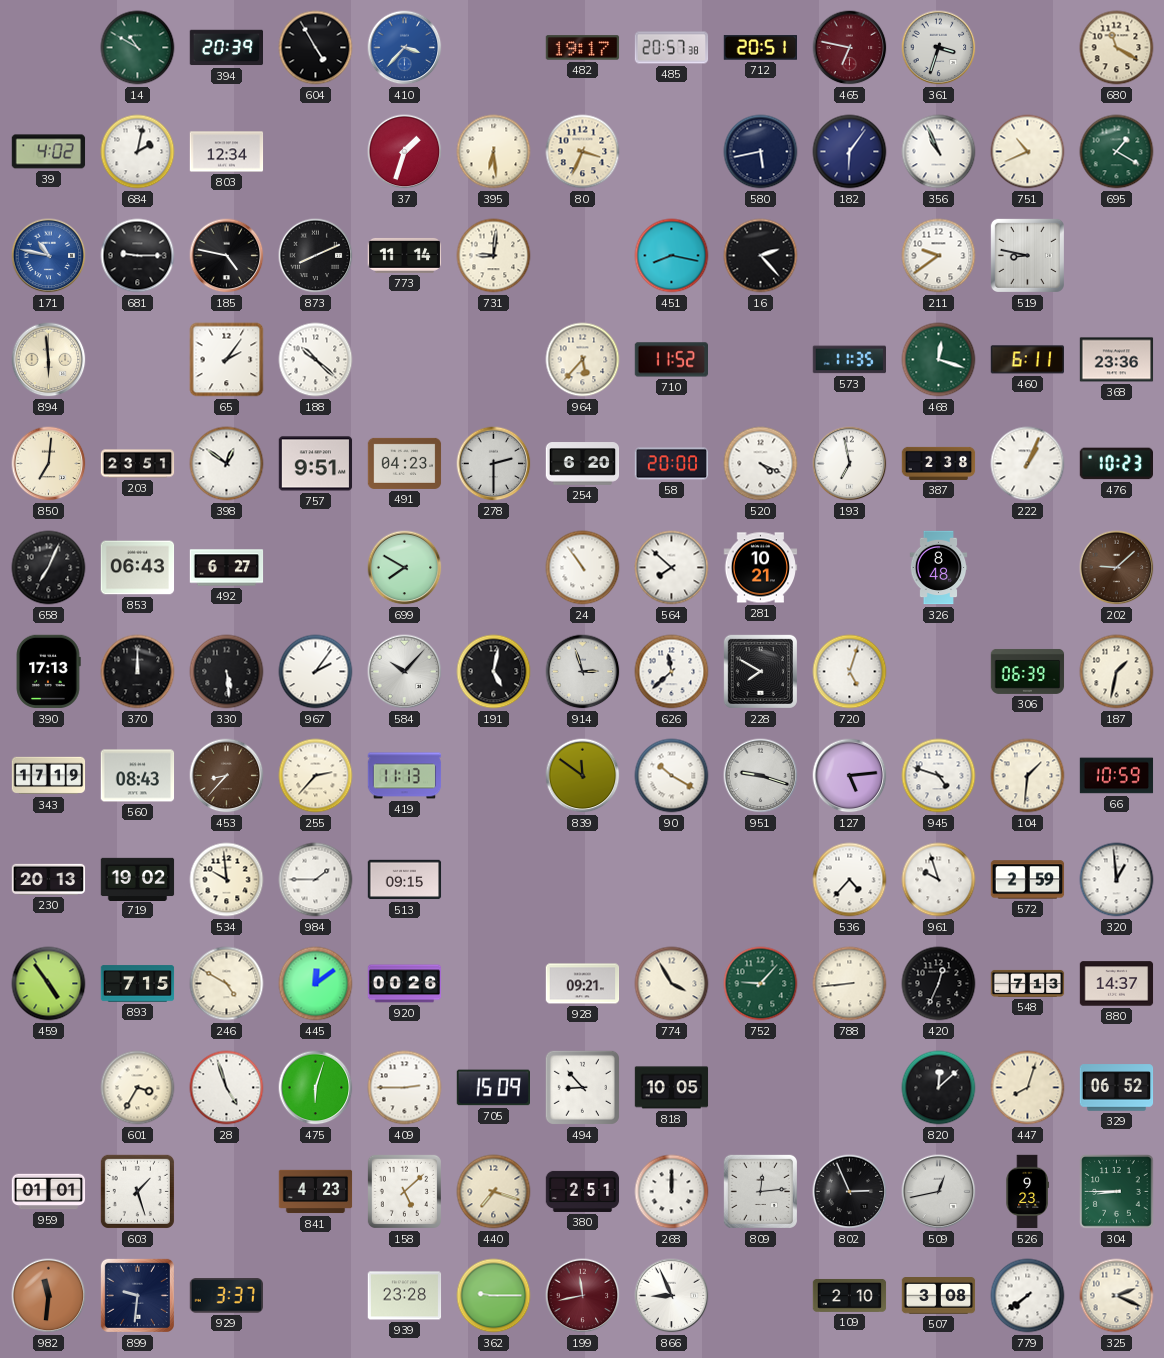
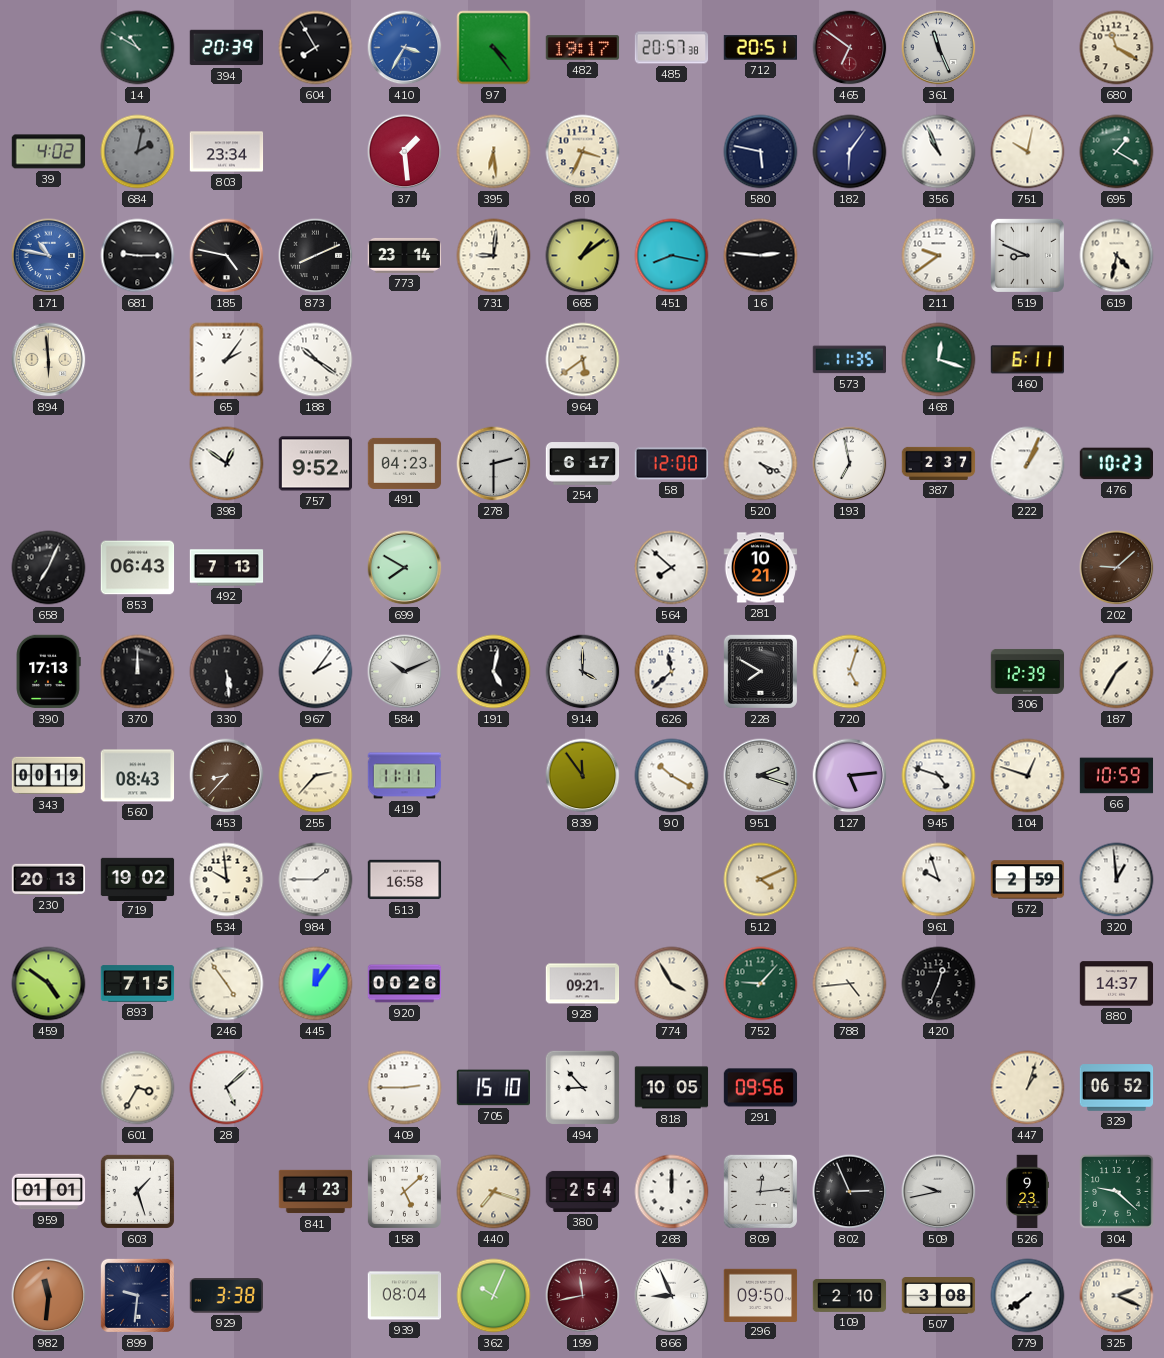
604: 4:55 -> 7:55
410: 3:37 -> 3:35
97: none -> 4:24
465: 6:47 -> 6:51
361: 3:33 -> 11:26
684 dial: white -> grey
803: 12:34 -> 23:34
37: 1:33 -> 1:29
580: 5:43 -> 5:47
751: 10:41 -> 10:02
773: 11:14 -> 23:14
665: none -> 1:09
16: 2:23 -> 2:46
519: 8:47 -> 8:49
619: none -> 4:32
188: 10:22 -> 10:21
964: 5:37 -> 5:39
710: 11:52 -> none
368: 23:36 -> none
850: 7:01 -> none
203: 23:51 -> none
757: 9:51 -> 9:52
254: 6:20 -> 6:17
58: 20:00 -> 12:00
387: 2:38 -> 2:37
492: 6:27 -> 7:13
24: 10:54 -> none
326: 8:48 -> none
584: 10:07 -> 10:11
914: 2:57 -> 4:00
306: 06:39 -> 12:39
187: 1:32 -> 1:35
343: 17:19 -> 00:19
419: 11:13 -> 11:11
839: 11:51 -> 11:54
951: 9:18 -> 2:18
104: 1:31 -> 12:48
513: 09:15 -> 16:58
512: none -> 4:11
536: 4:37 -> none
459: 4:54 -> 4:51
246: 4:50 -> 4:54
445: 12:09 -> 12:06
788: 8:44 -> 4:44
548: 7:13 -> none
28: 4:57 -> 5:08
475: 6:03 -> none
705: 15:09 -> 15:10
291: none -> 09:56
820: 12:08 -> none
447: 8:03 -> 1:03
380: 2:51 -> 2:54
509: 12:43 -> 9:43
304: 8:45 -> 9:22
929: 3:37 -> 3:38
939: 23:28 -> 08:04
362: 9:15 -> 10:04
296: none -> 09:50
